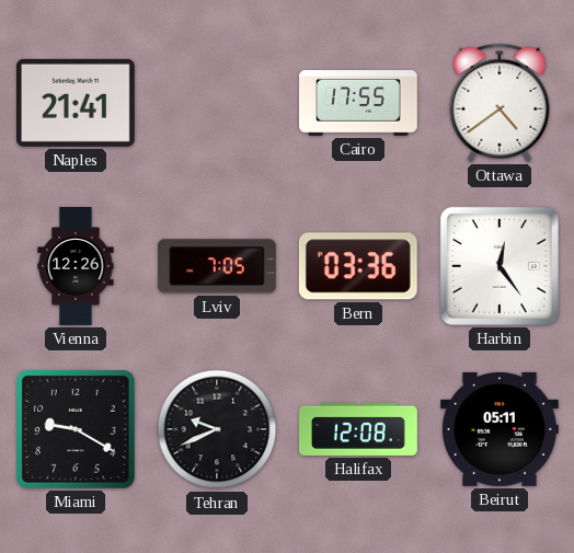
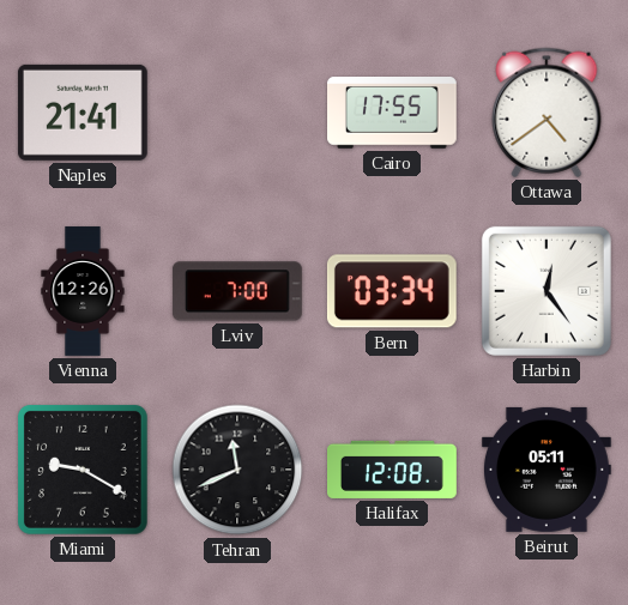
Lviv: 7:05 -> 7:00
Bern: 03:36 -> 03:34
Tehran: 9:41 -> 11:41
